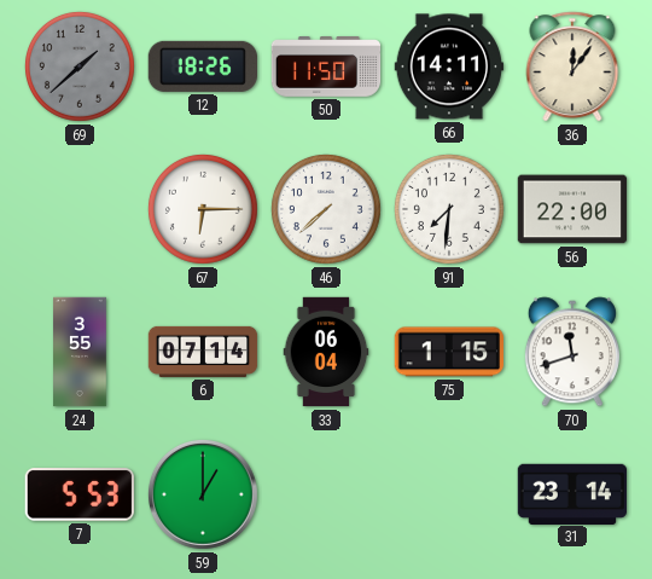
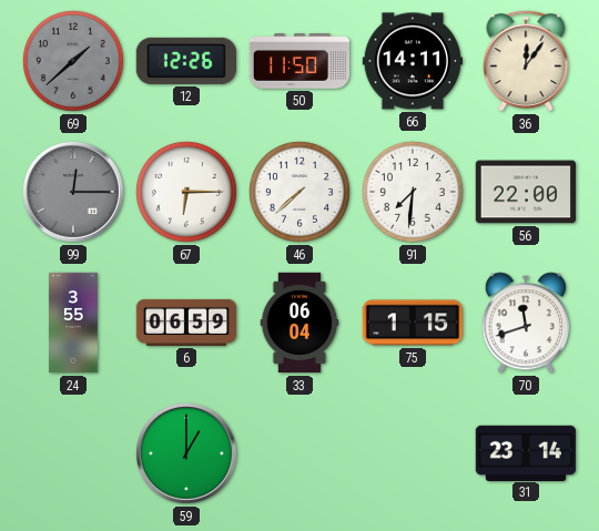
12: 18:26 -> 12:26
99: none -> 12:15
6: 07:14 -> 06:59
7: 5:53 -> none
